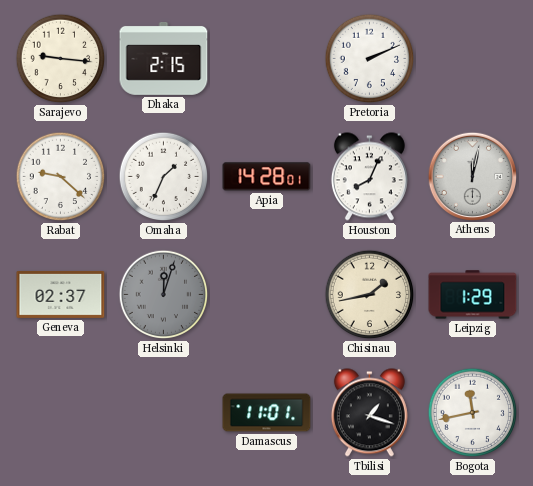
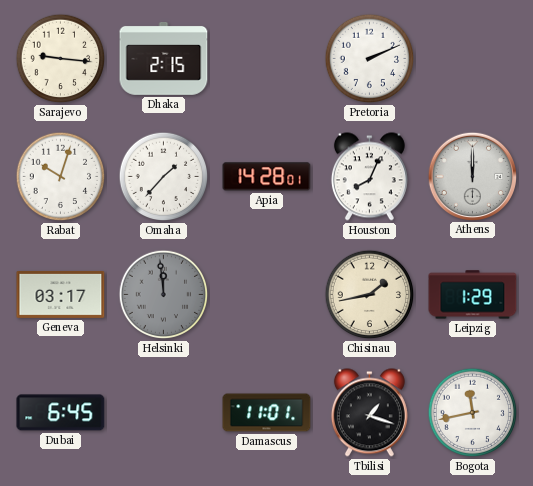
Rabat: 9:22 -> 10:03
Omaha: 1:34 -> 1:37
Athens: 12:02 -> 12:00
Geneva: 02:37 -> 03:17
Helsinki: 12:03 -> 11:59
Dubai: none -> 6:45
